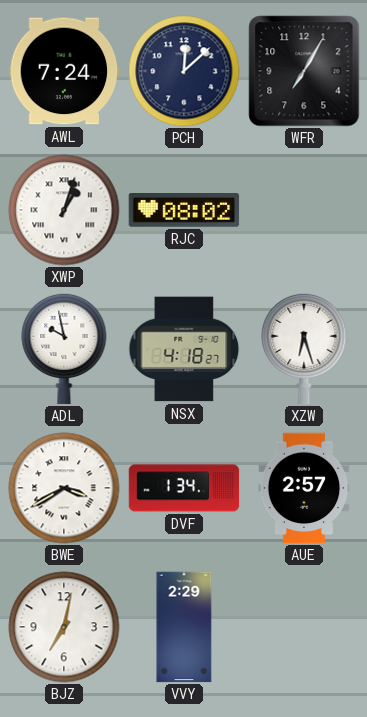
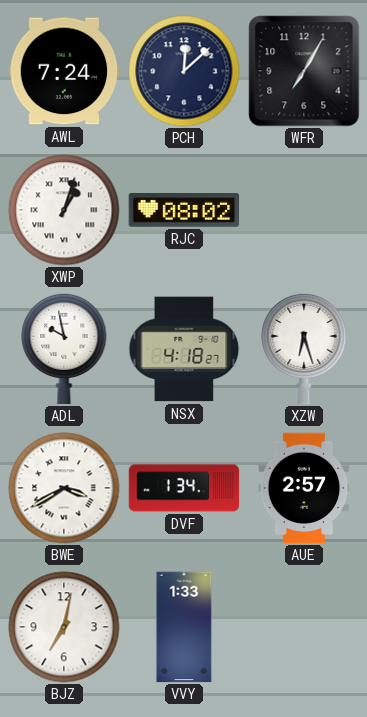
VVY: 2:29 -> 1:33
